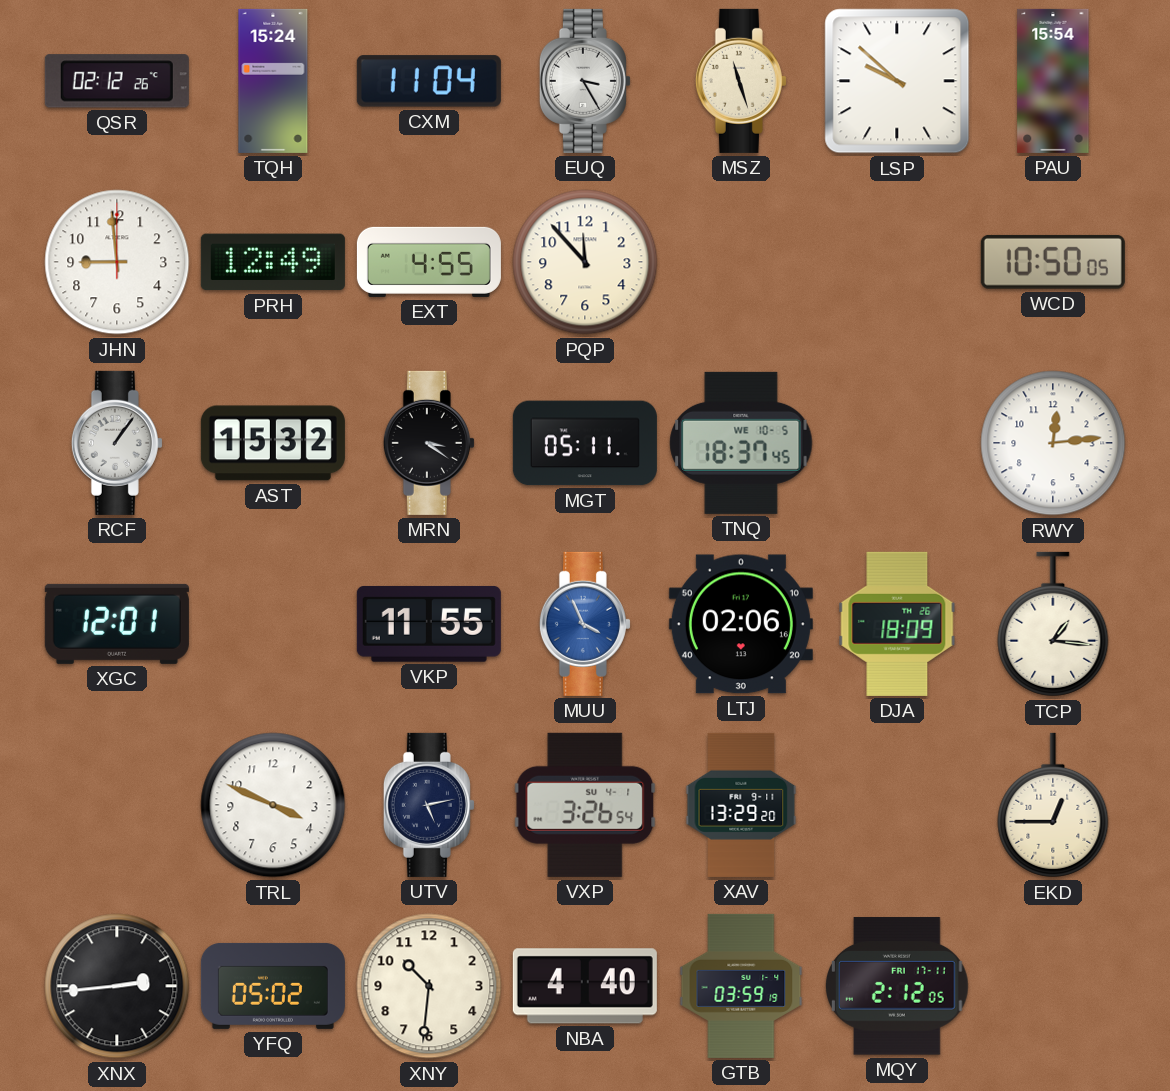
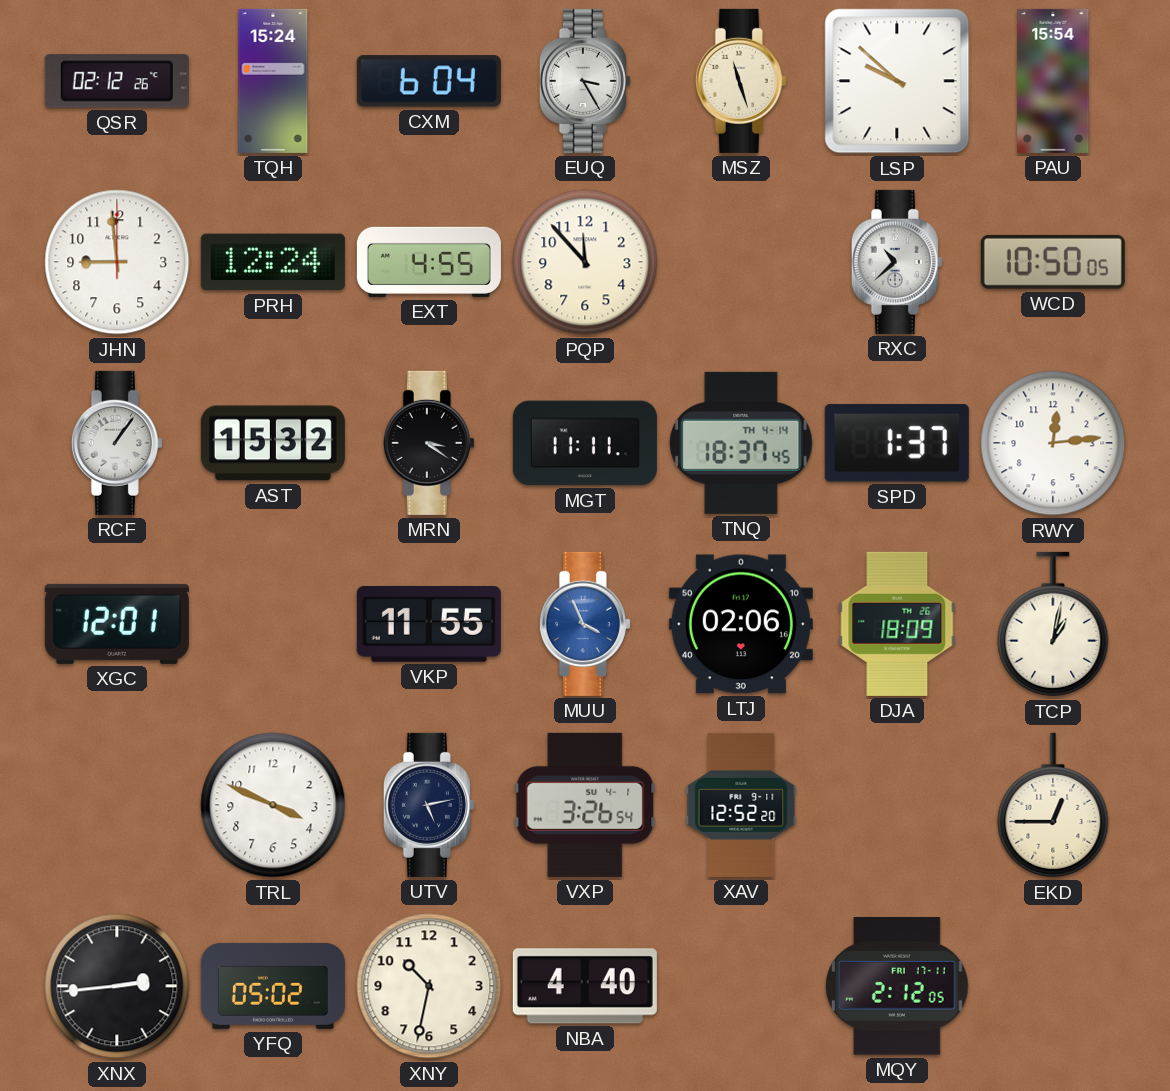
CXM: 11:04 -> 6:04
PRH: 12:49 -> 12:24
RXC: none -> 10:38
MGT: 05:11 -> 11:11
TNQ date: WE 10-5 -> TH 4-14
SPD: none -> 1:37
TCP: 1:16 -> 1:02
XAV: 13:29 -> 12:52
XNY: 10:31 -> 10:32
GTB: 03:59 -> none
